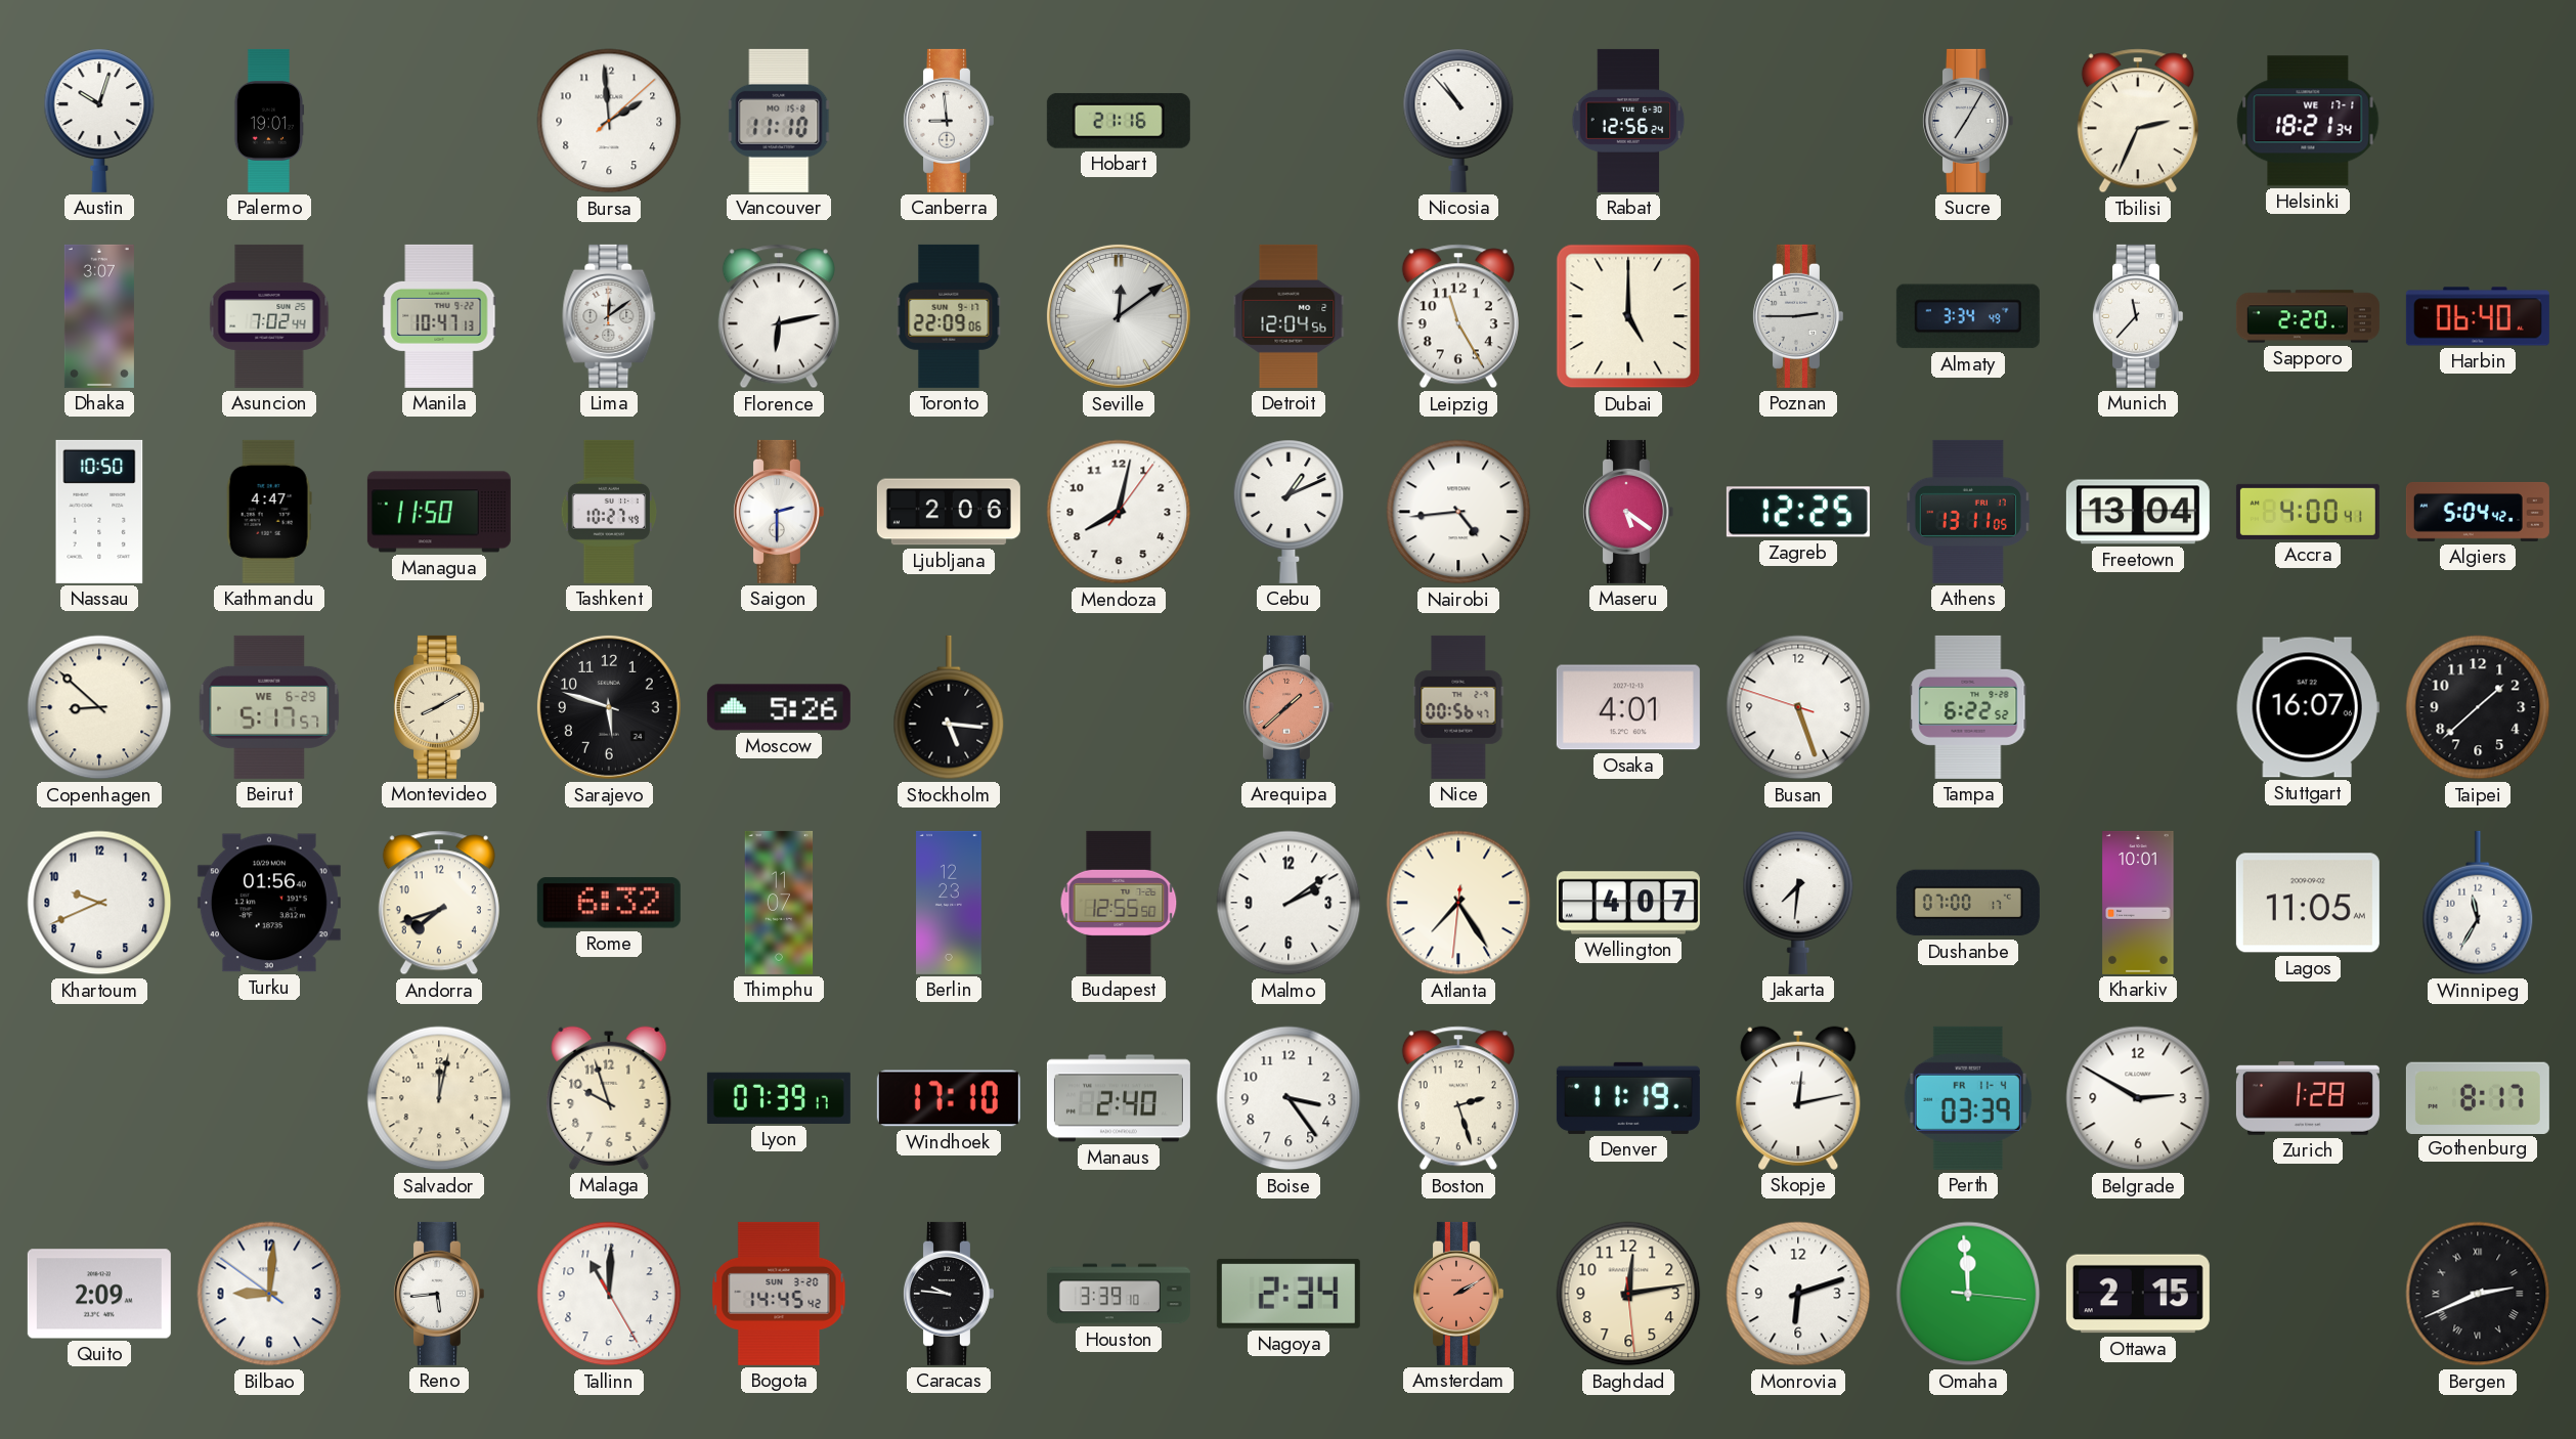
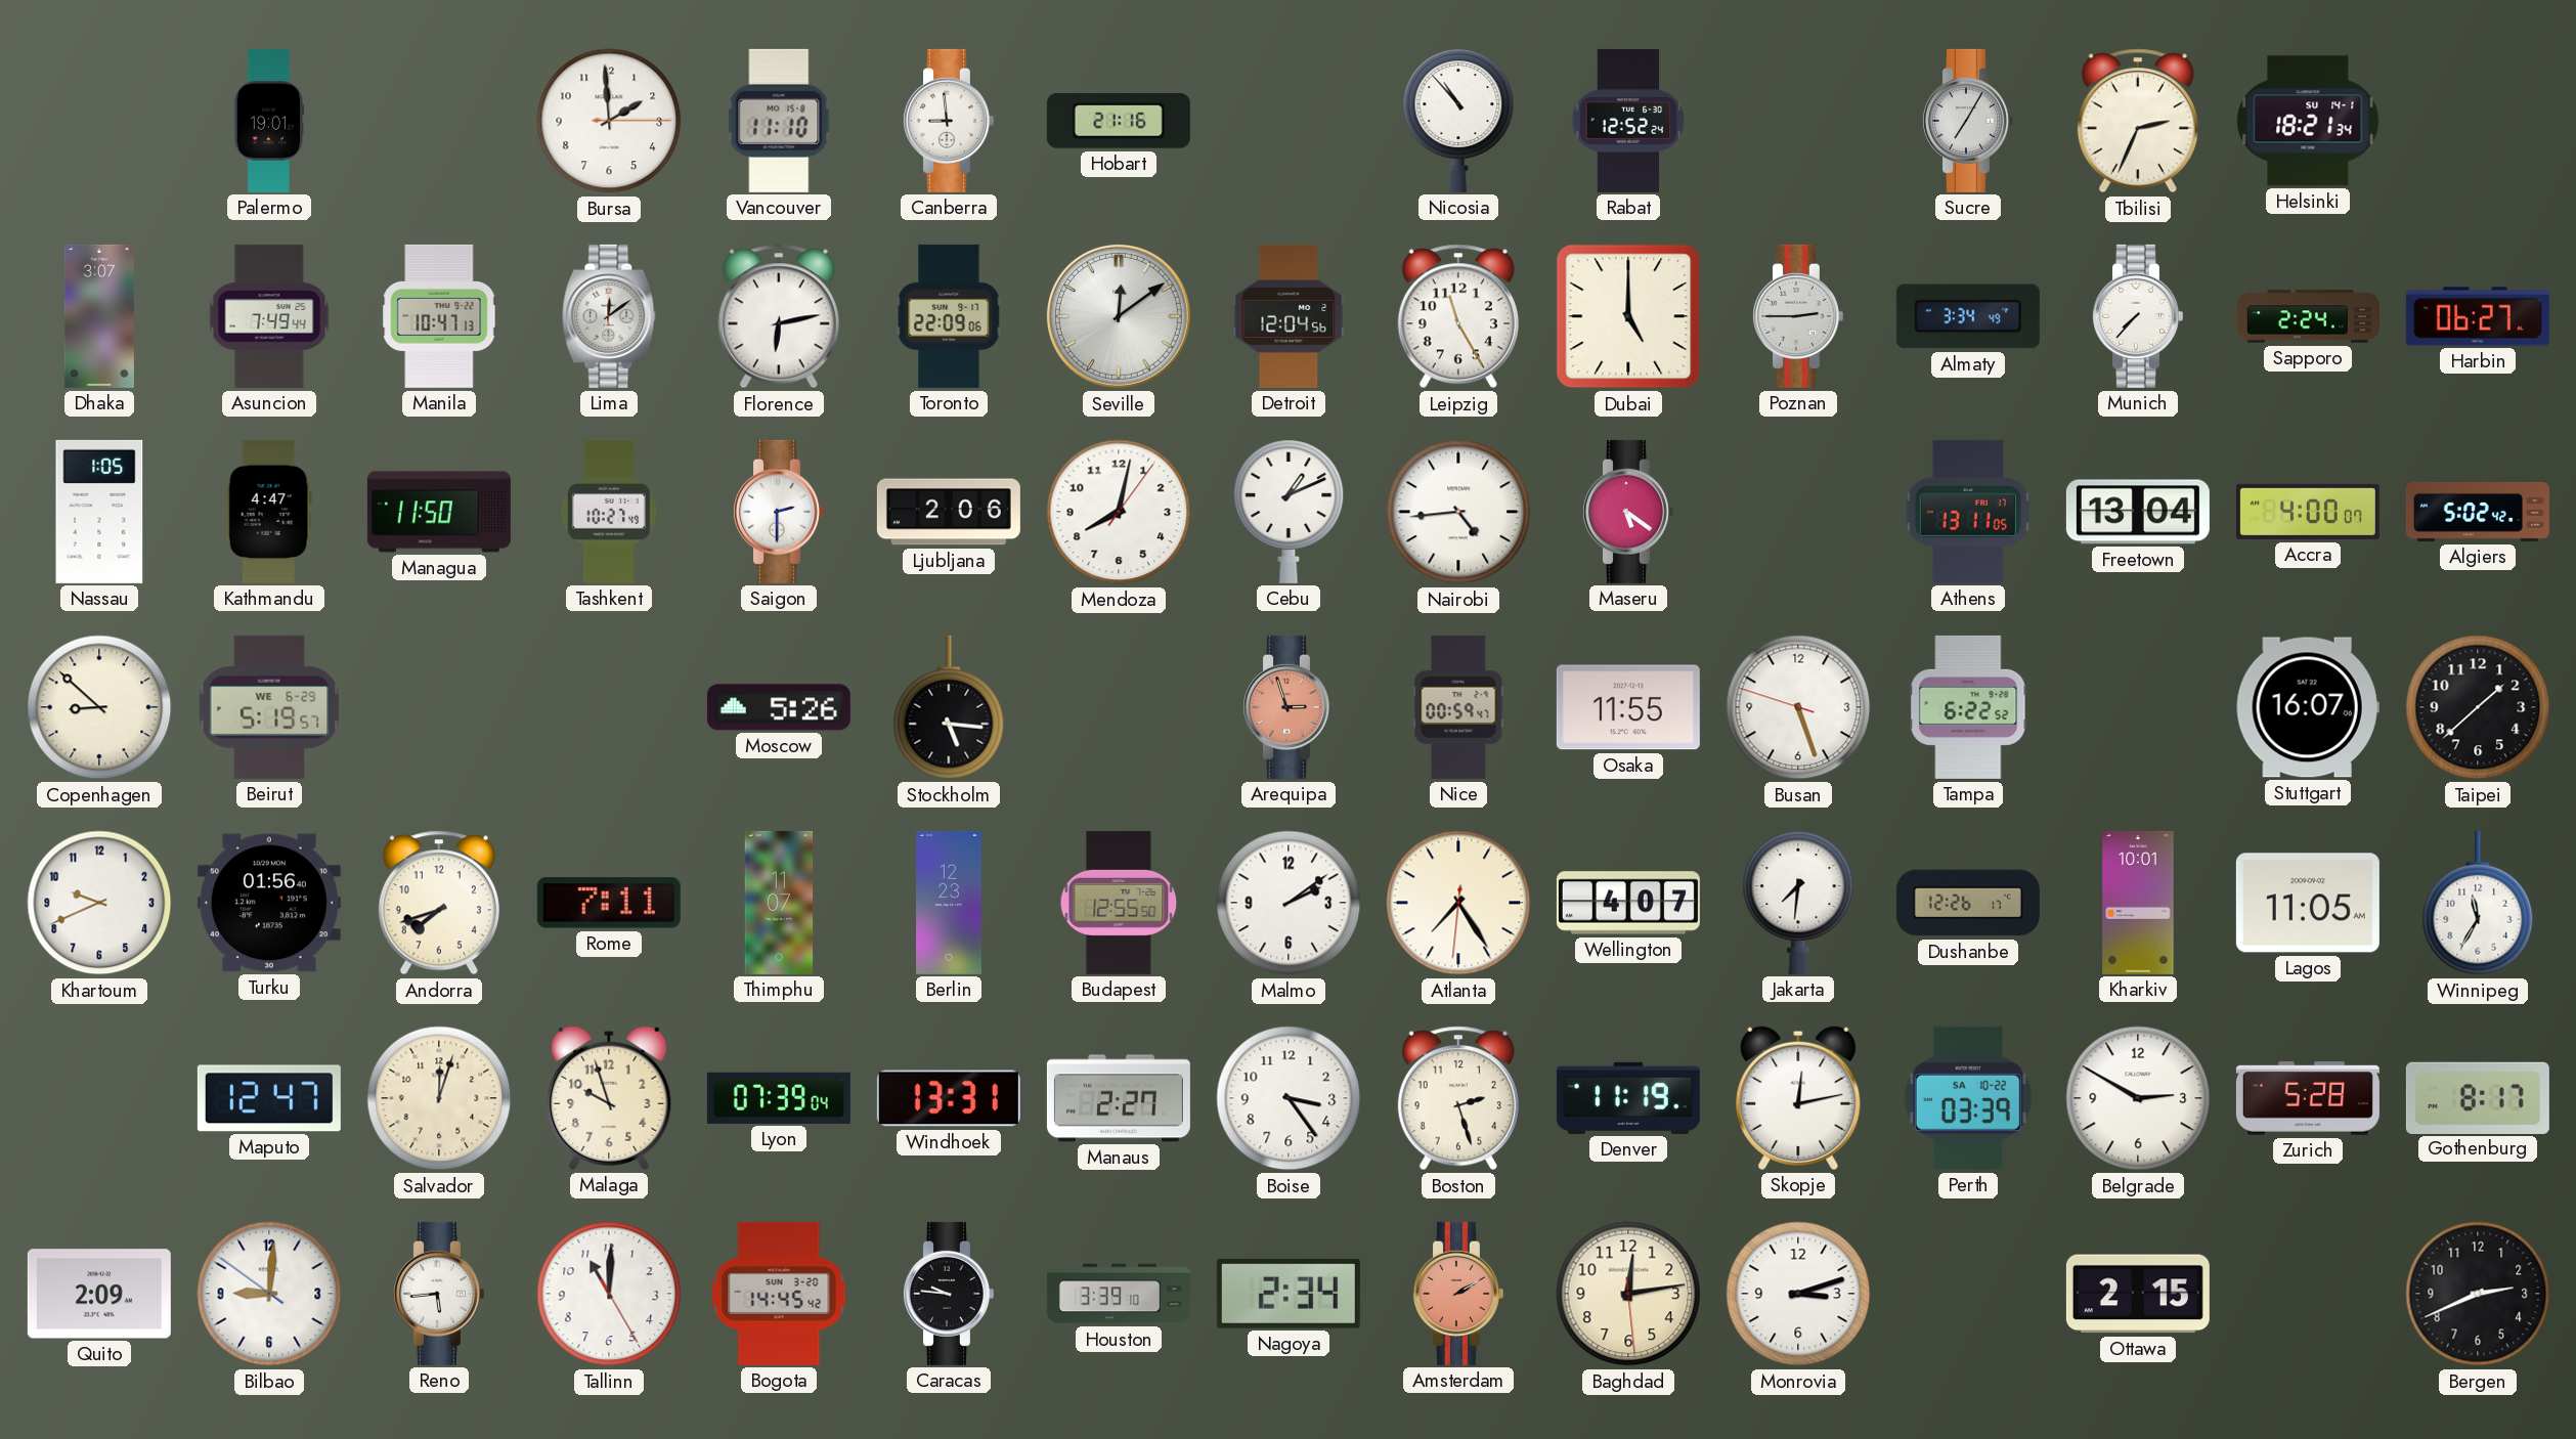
Austin: 10:03 -> none
Bursa: 1:59:08 -> 1:59:15
Rabat: 12:56 -> 12:52
Helsinki date: WE 17-1 -> SU 14-1
Asuncion: 7:02 -> 7:49
Munich: 11:37 -> 7:37
Sapporo: 2:20 -> 2:24
Harbin: 06:40 -> 06:27
Nassau: 10:50 -> 1:05
Zagreb: 12:25 -> none
Accra: 4:00:41 -> 4:00:07
Algiers: 5:04 -> 5:02
Beirut: 5:17 -> 5:19
Montevideo: 8:10 -> none
Sarajevo: 5:48 -> none
Arequipa: 1:38 -> 2:57
Nice: 00:56 -> 00:59
Osaka: 4:01 -> 11:55
Rome: 6:32 -> 7:11
Dushanbe: 07:00 -> 12:26
Maputo: none -> 12:47
Salvador: 12:02 -> 12:03
Lyon: 07:39:17 -> 07:39:04
Windhoek: 17:10 -> 13:31
Manaus: 2:40 -> 2:27
Perth date: FR 11-4 -> SA 10-22
Zurich: 1:28 -> 5:28
Monrovia: 6:12 -> 3:12
Omaha: 11:59 -> none
Bergen numerals: Roman -> Arabic
